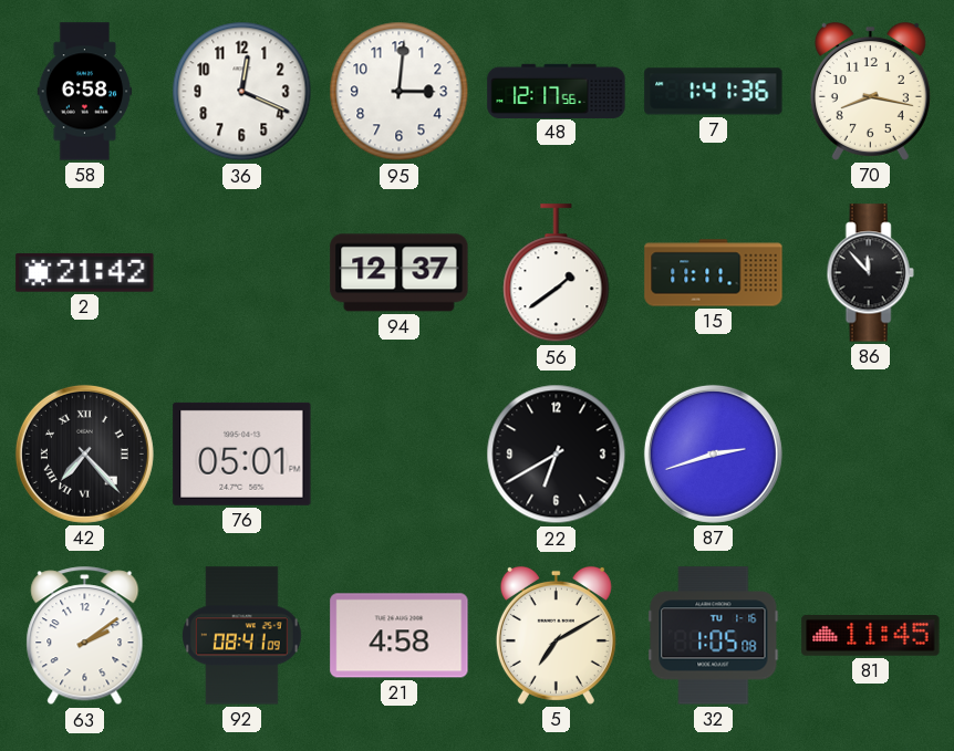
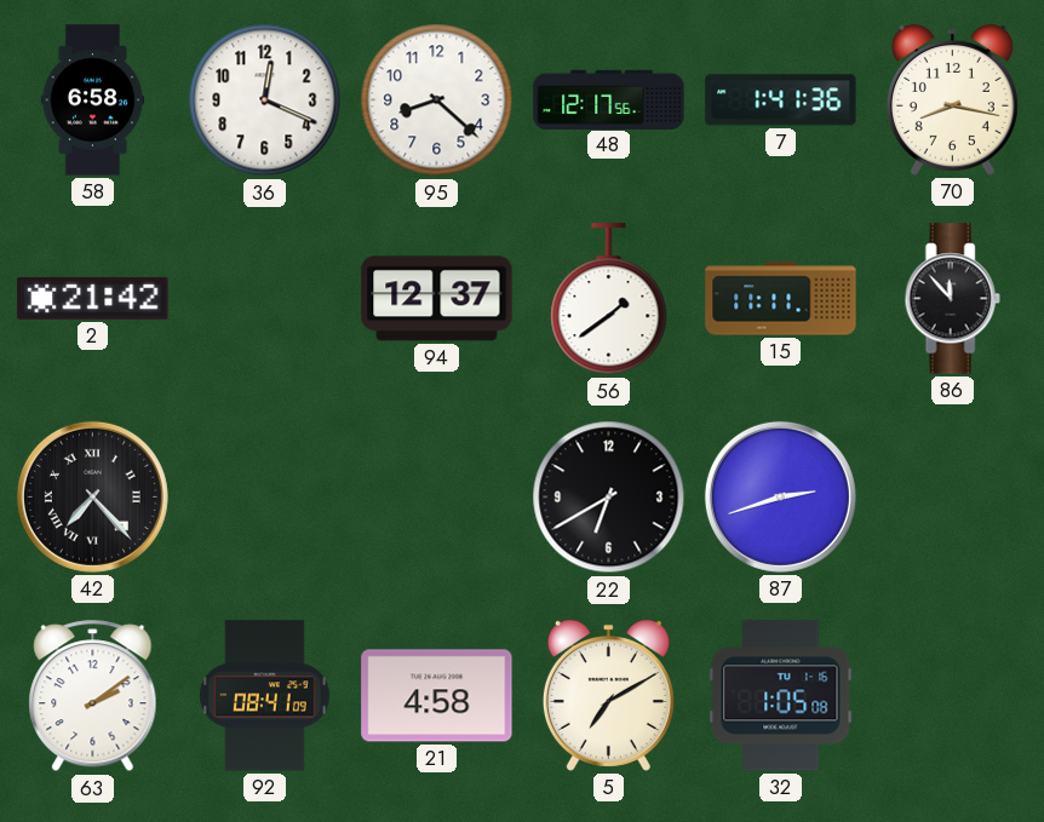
95: 3:01 -> 8:22
76: 05:01 -> none
81: 11:45 -> none
